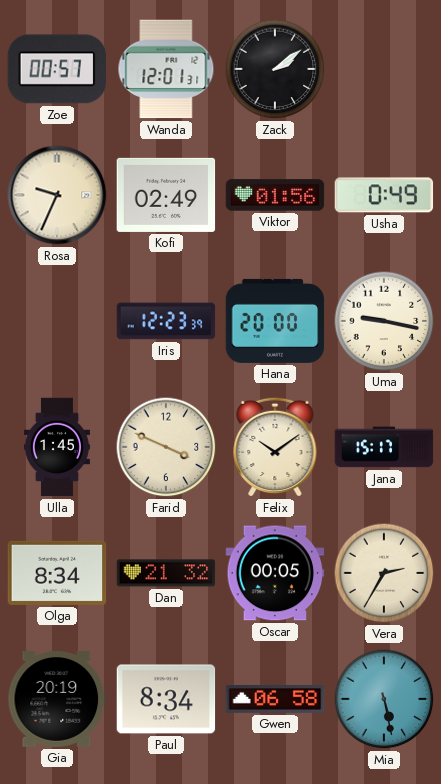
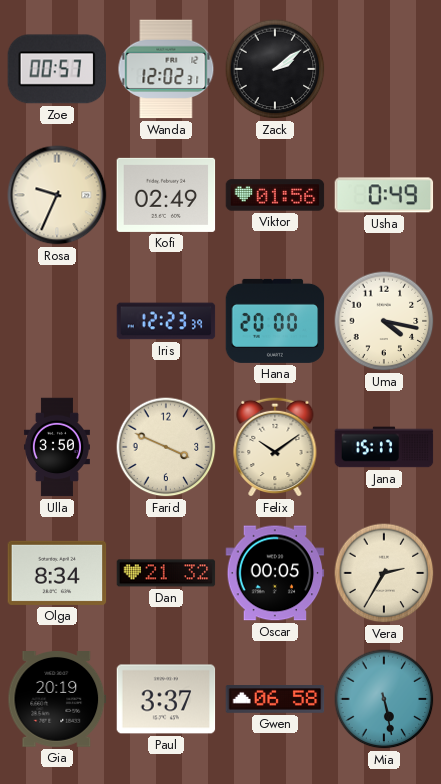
Wanda: 12:01 -> 12:02
Uma: 9:17 -> 4:17
Ulla: 1:45 -> 3:50
Paul: 8:34 -> 3:37
